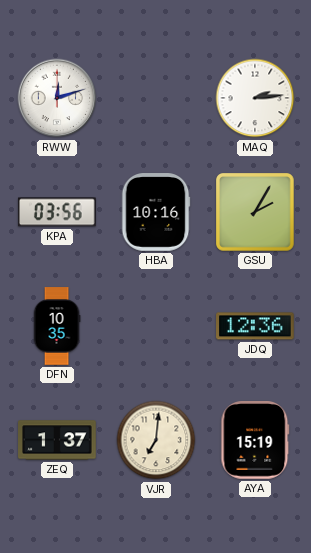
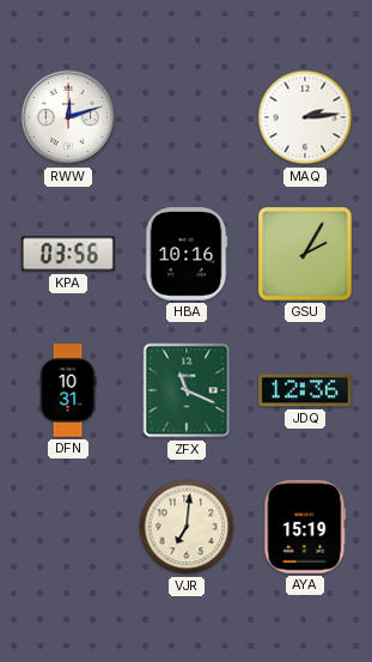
DFN: 10:35 -> 10:31
ZFX: none -> 11:19
ZEQ: 1:37 -> none
